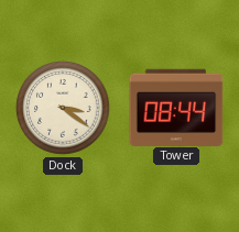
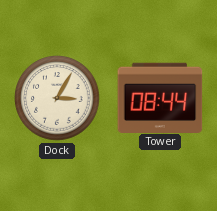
Dock: 3:21 -> 3:05
